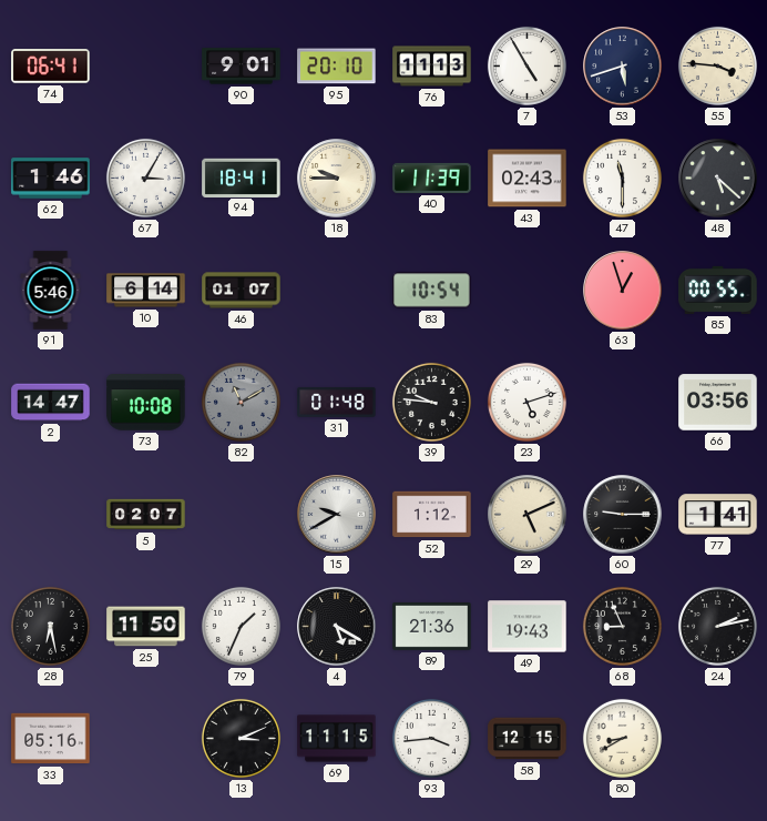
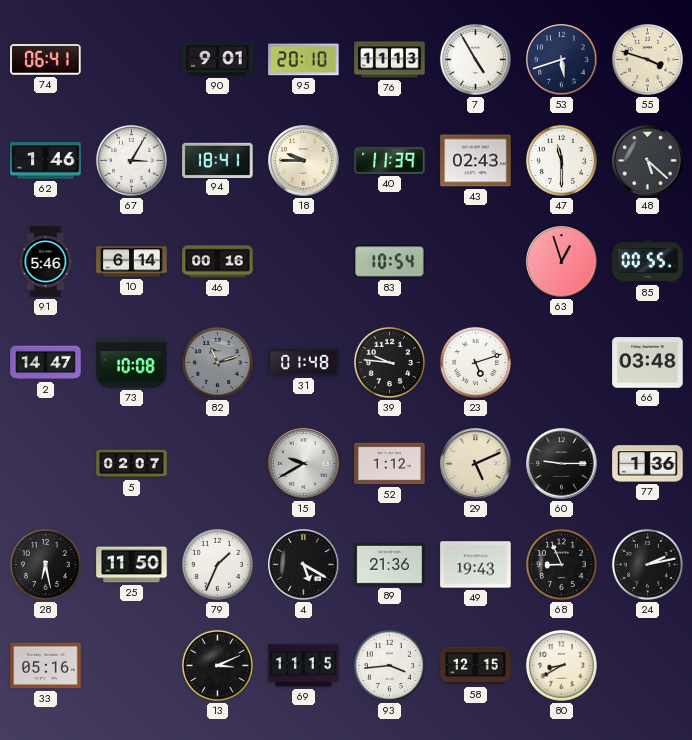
55: 3:46 -> 3:48
46: 01:07 -> 00:16
82: 11:10 -> 11:12
66: 03:56 -> 03:48
77: 1:41 -> 1:36
